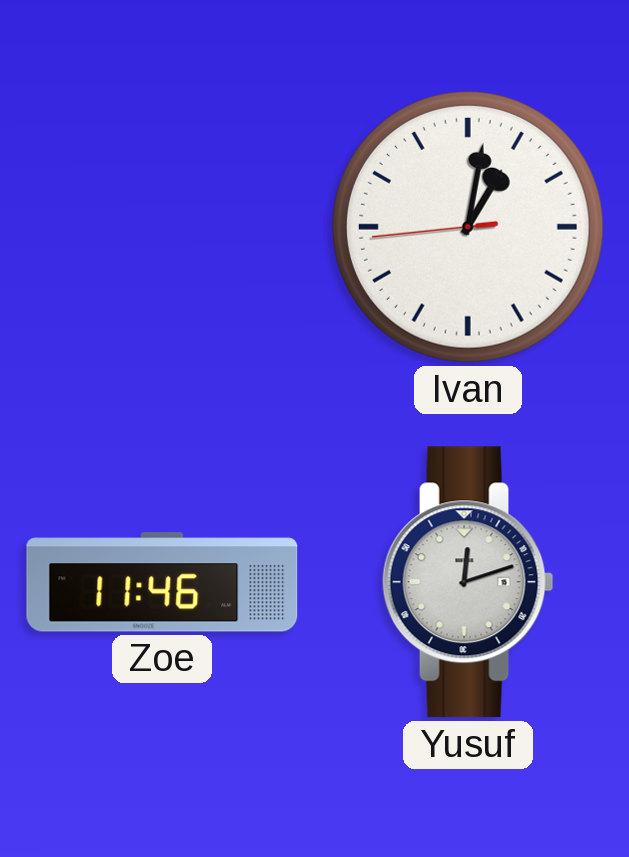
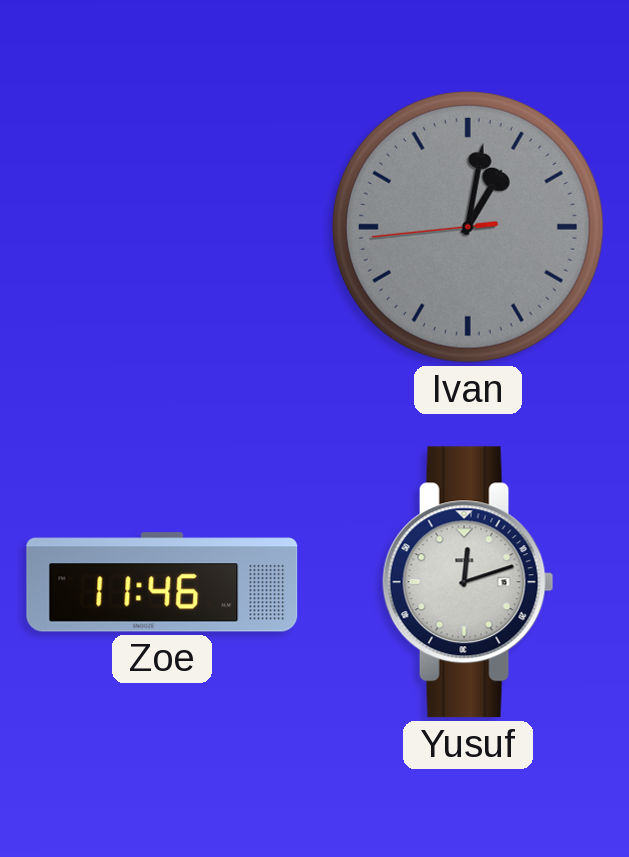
Ivan dial: white -> grey
